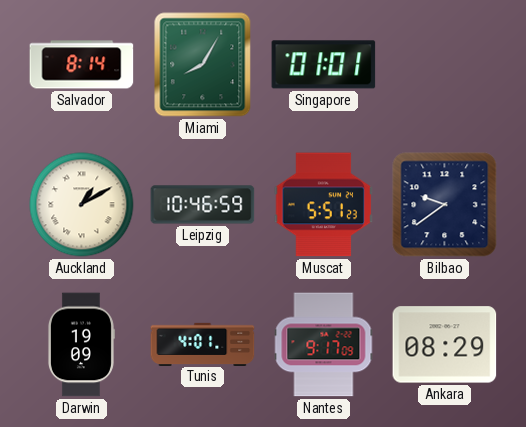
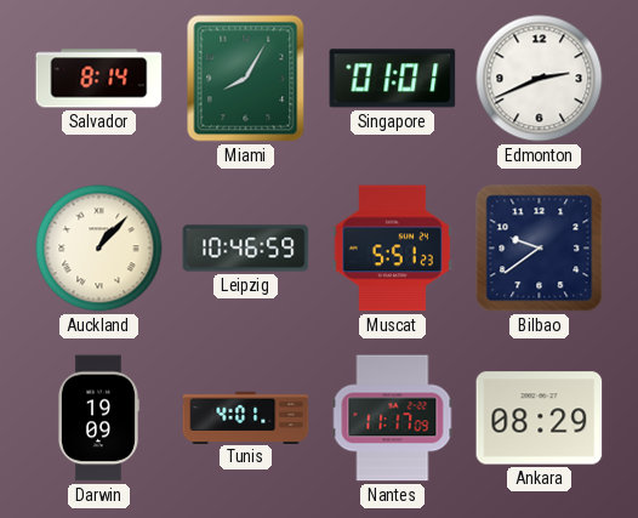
Edmonton: none -> 2:41
Auckland: 1:10 -> 1:07
Nantes: 9:17 -> 11:17
